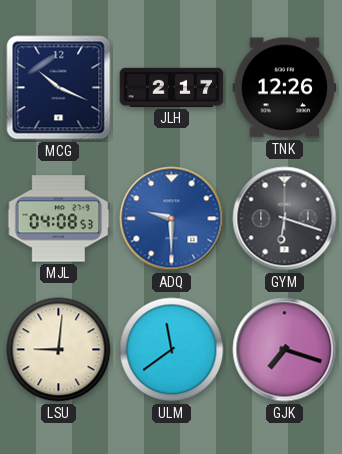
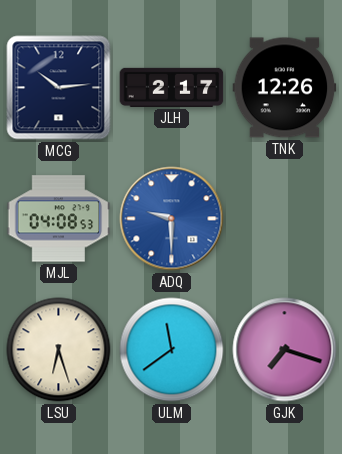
MCG: 10:19 -> 10:14
GYM: 6:18 -> none
LSU: 9:01 -> 6:27
